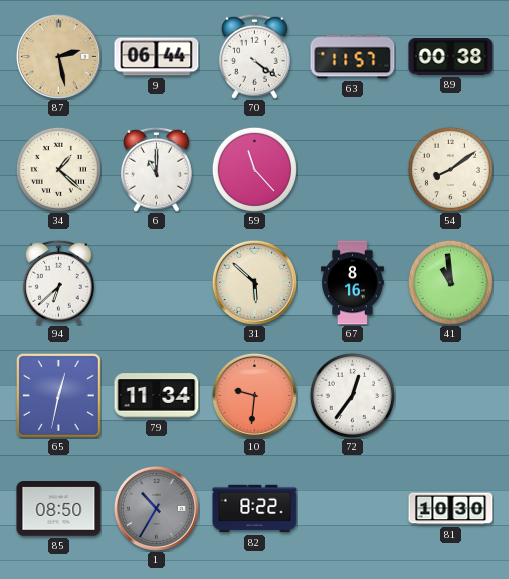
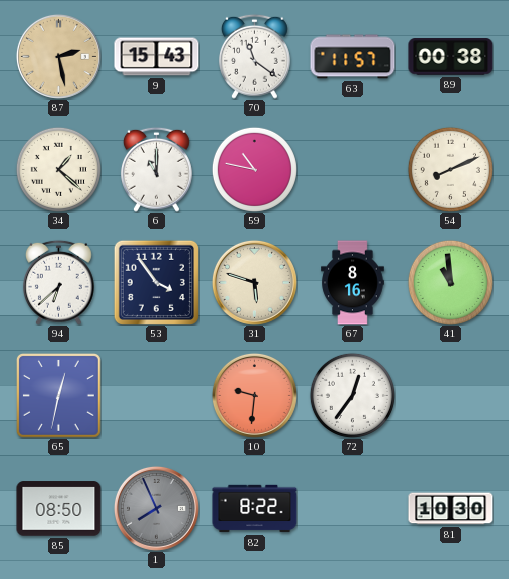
9: 06:44 -> 15:43
70: 4:21 -> 11:21
59: 11:23 -> 10:47
54: 8:09 -> 8:11
53: none -> 3:54
31: 5:52 -> 5:48
79: 11:34 -> none
1: 10:35 -> 7:56
